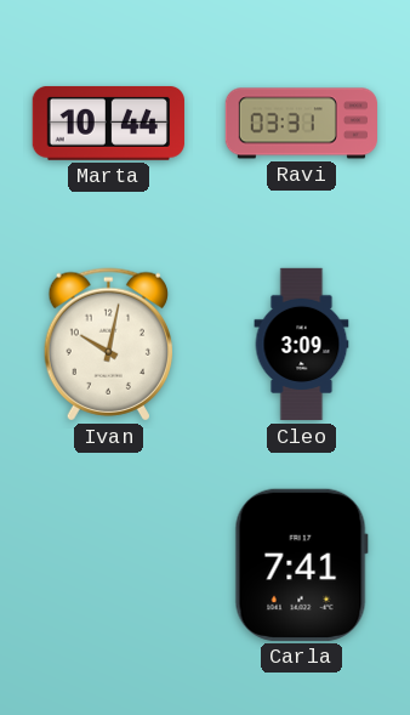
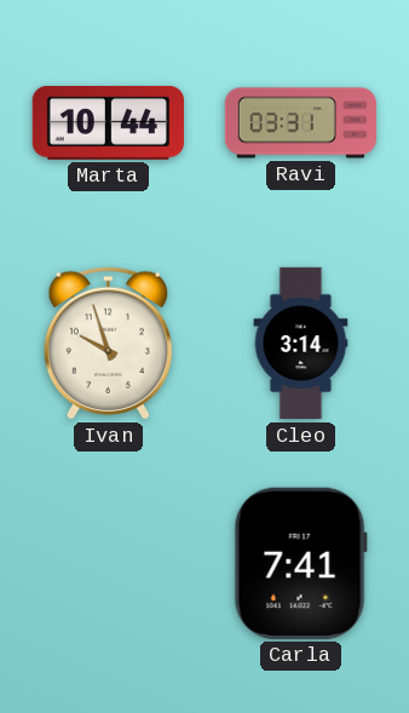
Ivan: 10:02 -> 9:57
Cleo: 3:09 -> 3:14
